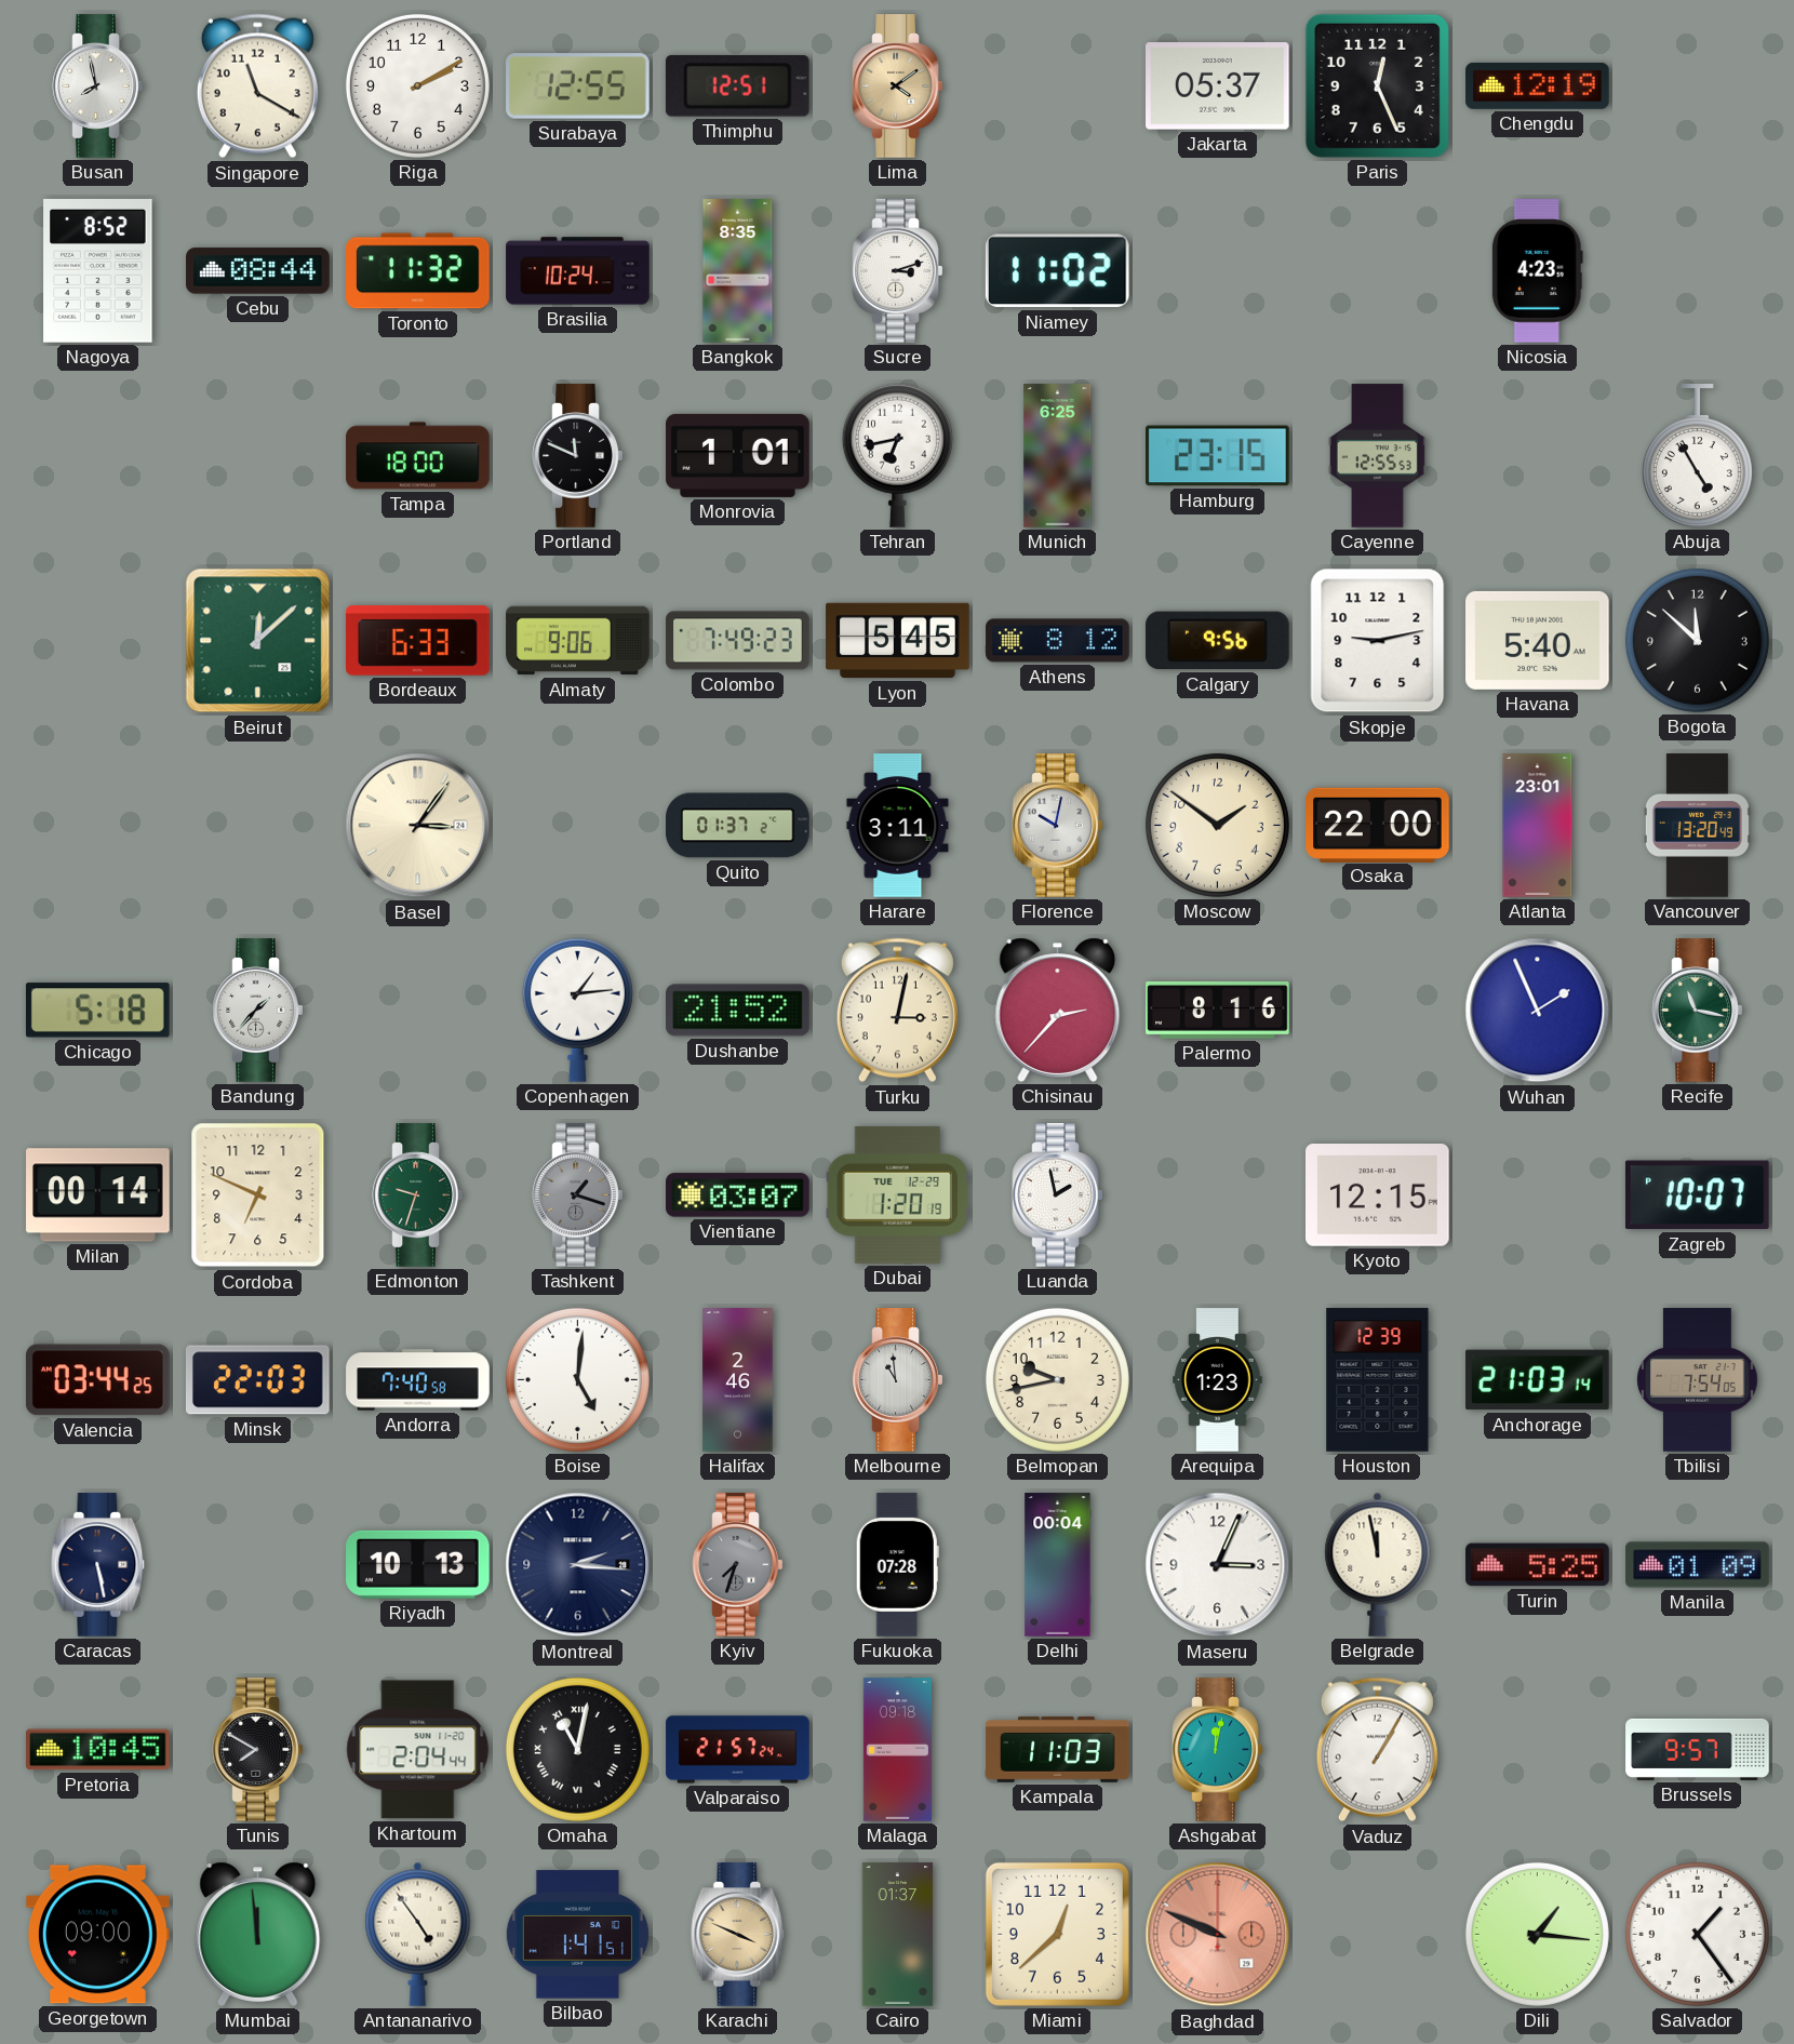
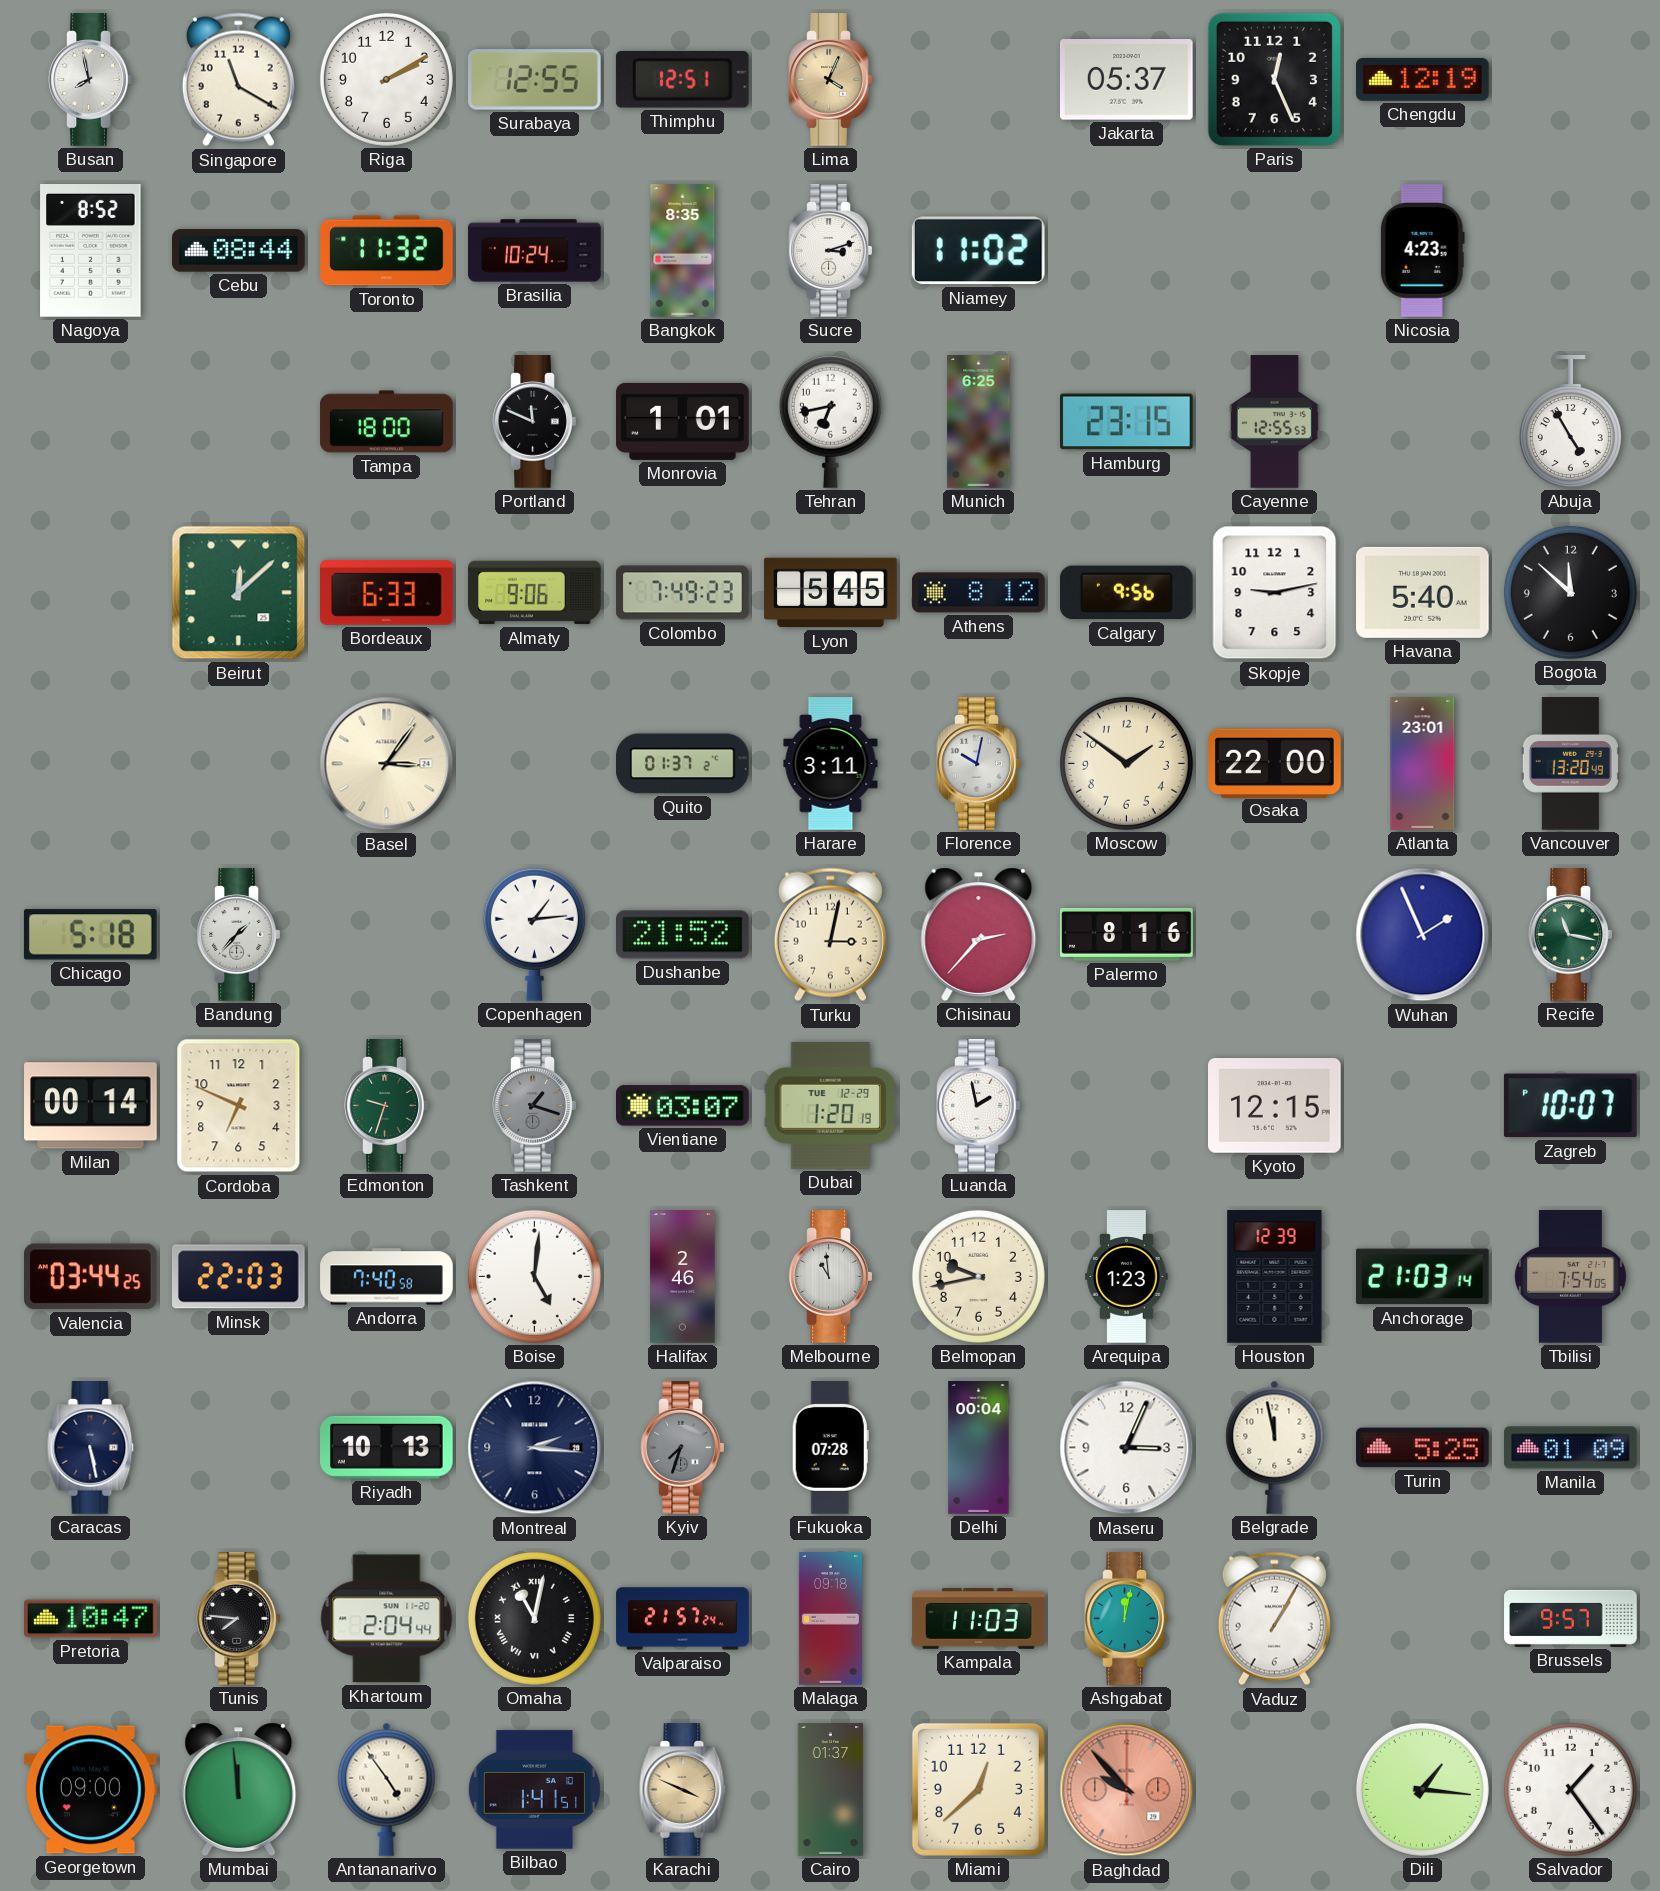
Lima: 4:09 -> 4:04
Pretoria: 10:45 -> 10:47
Tunis: 7:50 -> 7:46
Baghdad: 9:49 -> 9:53
